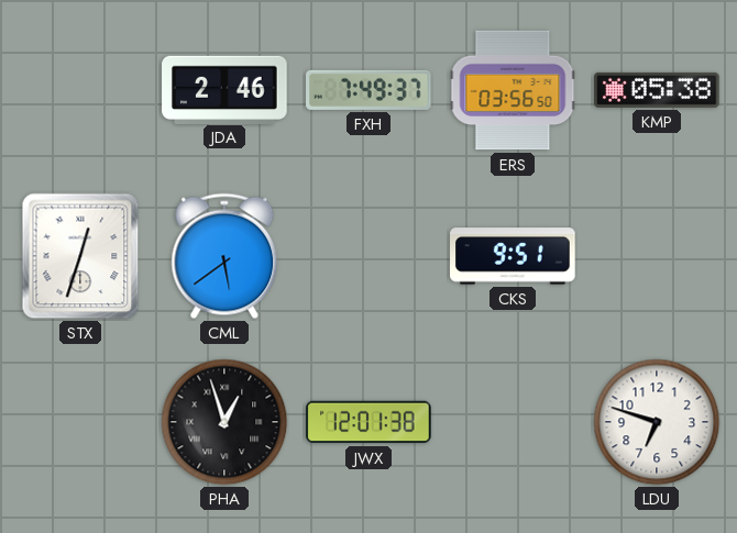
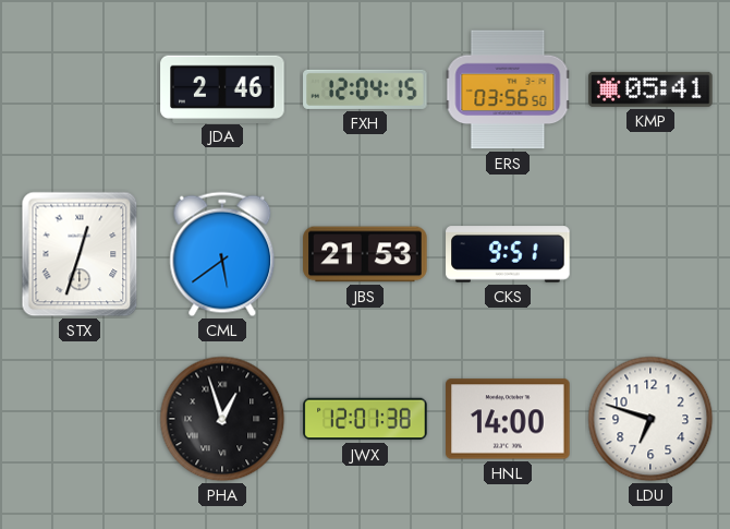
FXH: 7:49 -> 12:04
KMP: 05:38 -> 05:41
JBS: none -> 21:53
HNL: none -> 14:00
